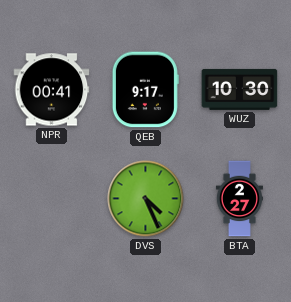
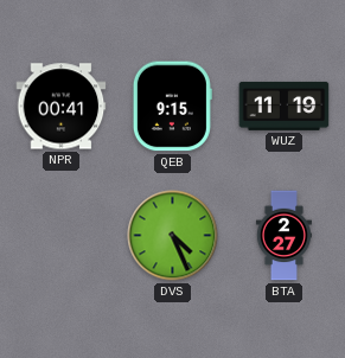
QEB: 9:17 -> 9:15
WUZ: 10:30 -> 11:19
